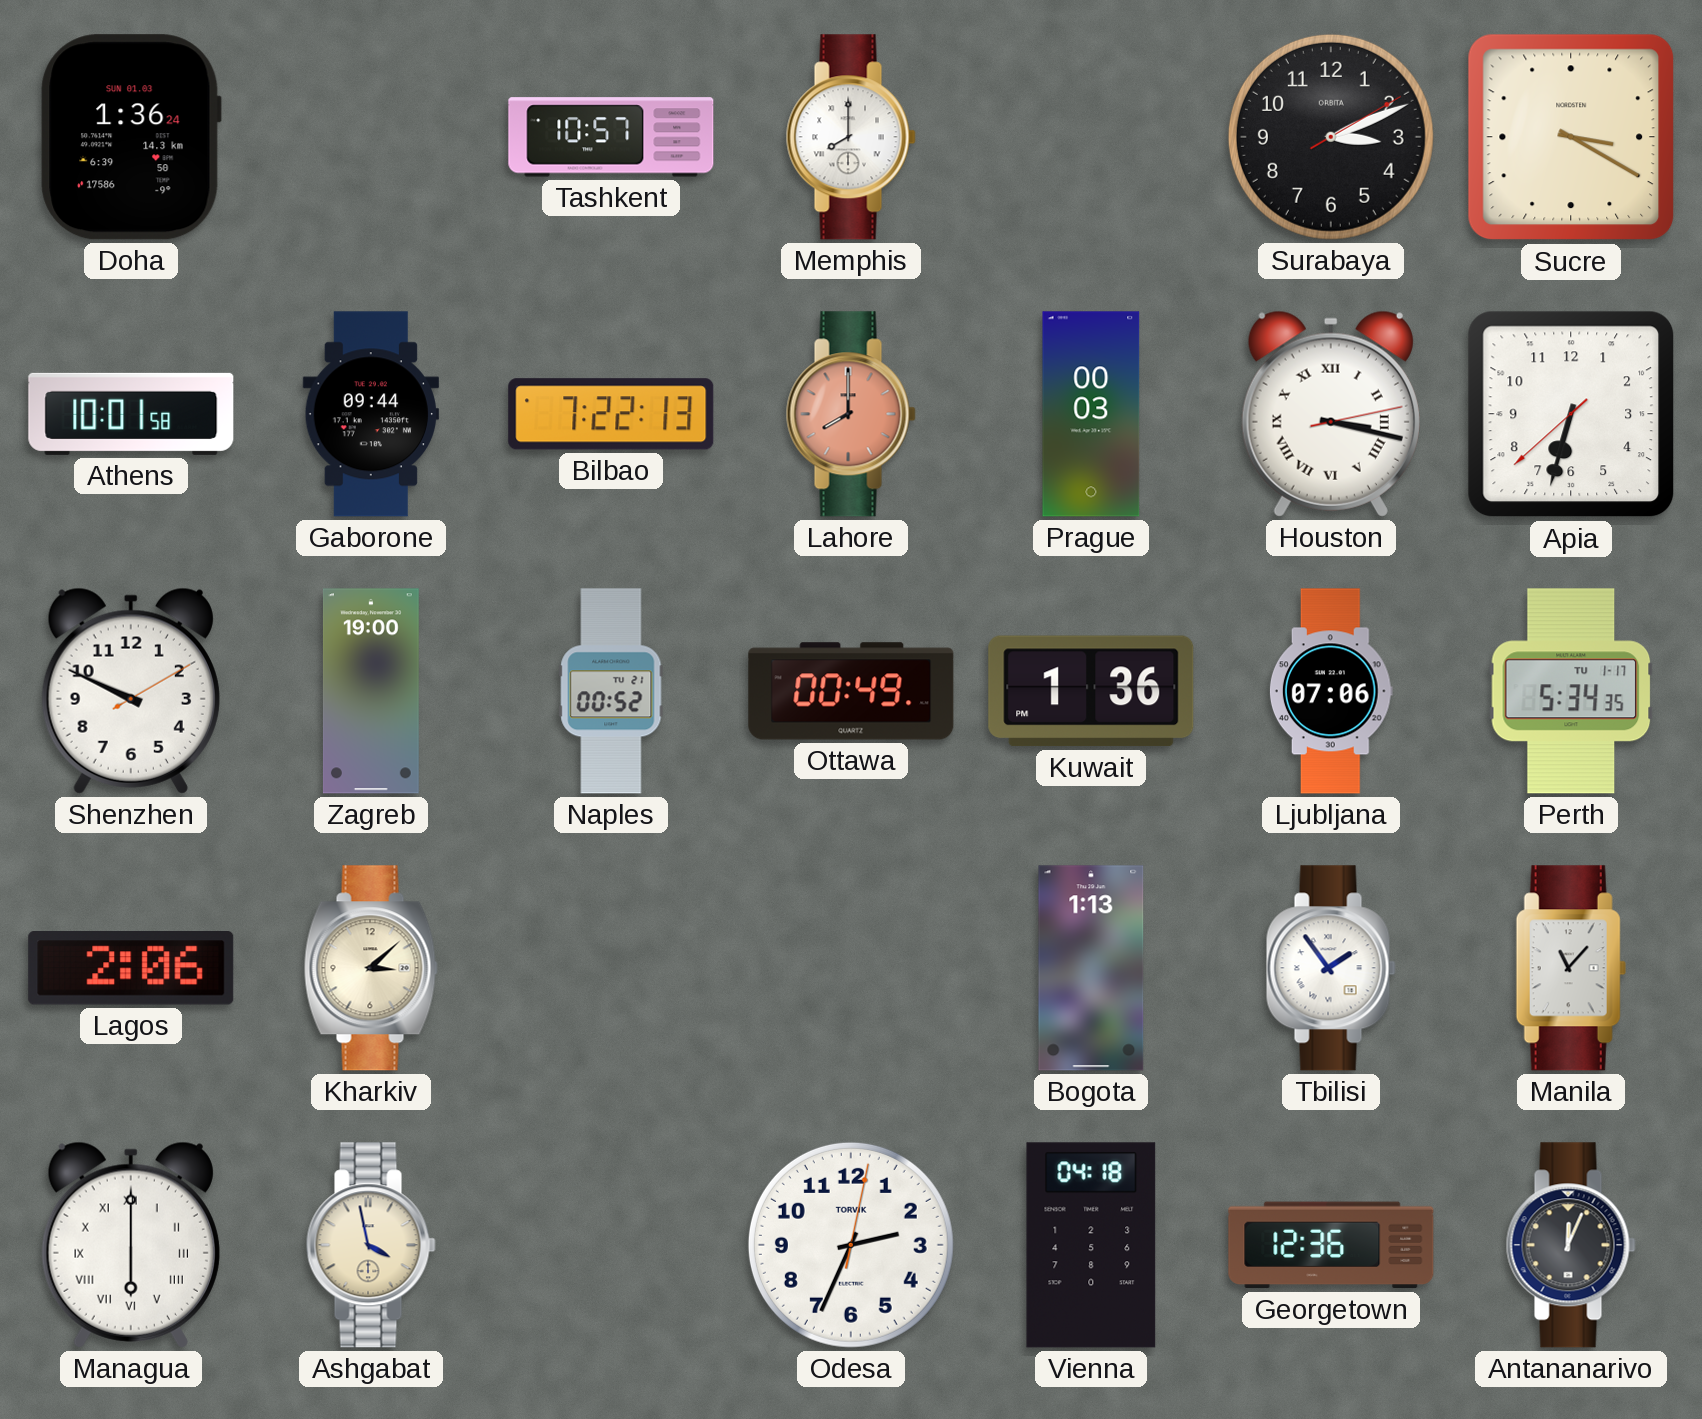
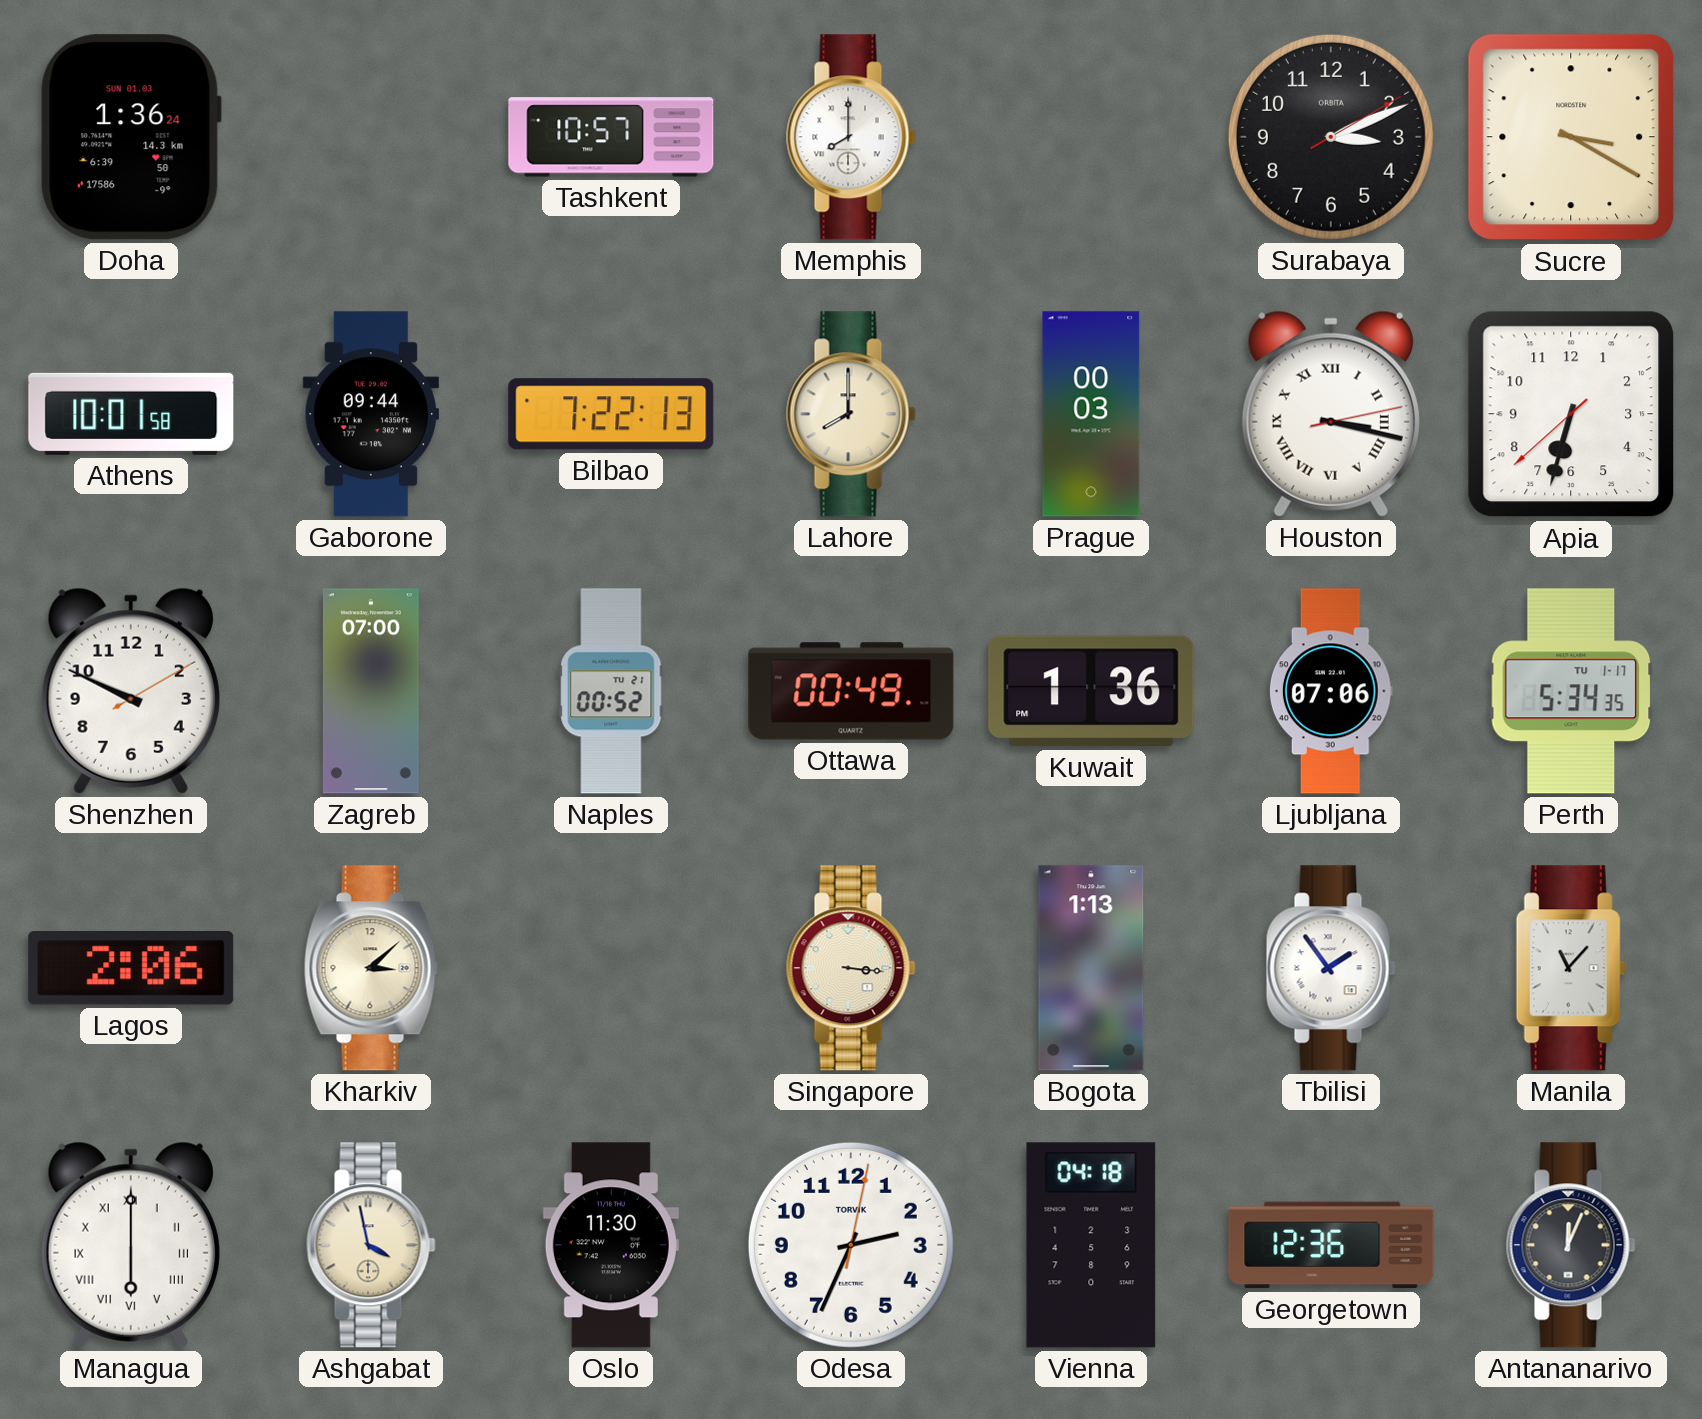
Lahore dial: salmon -> cream
Zagreb: 19:00 -> 07:00
Singapore: none -> 3:16
Oslo: none -> 11:30
